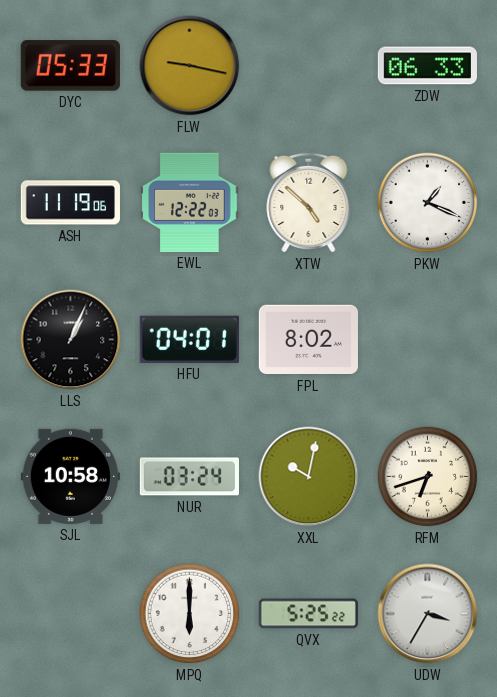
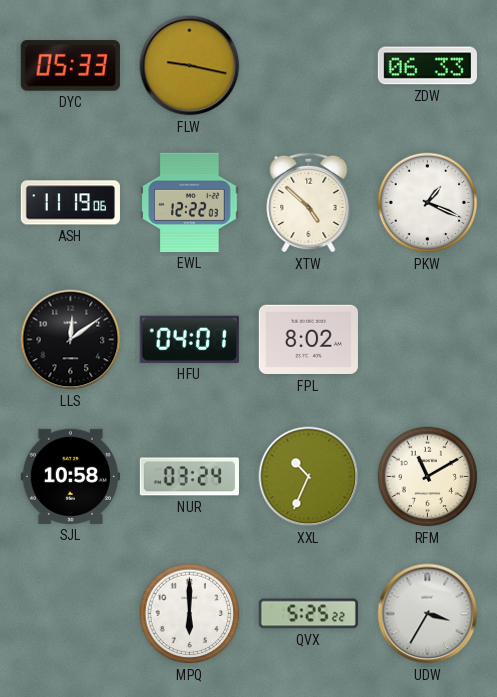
LLS: 1:04 -> 12:09
XXL: 10:02 -> 10:34
RFM: 6:42 -> 11:10
